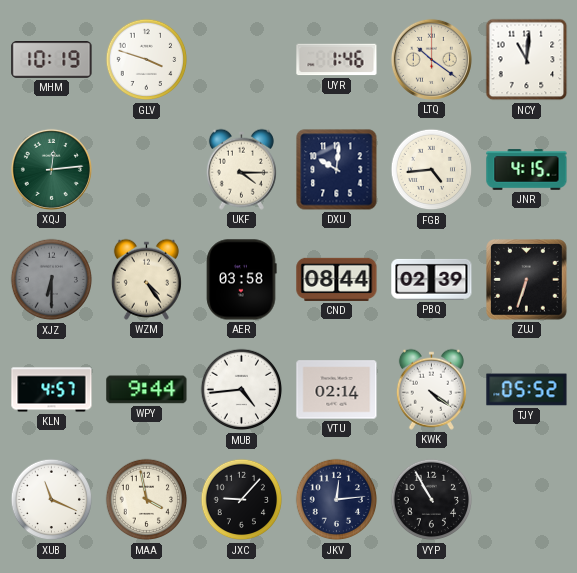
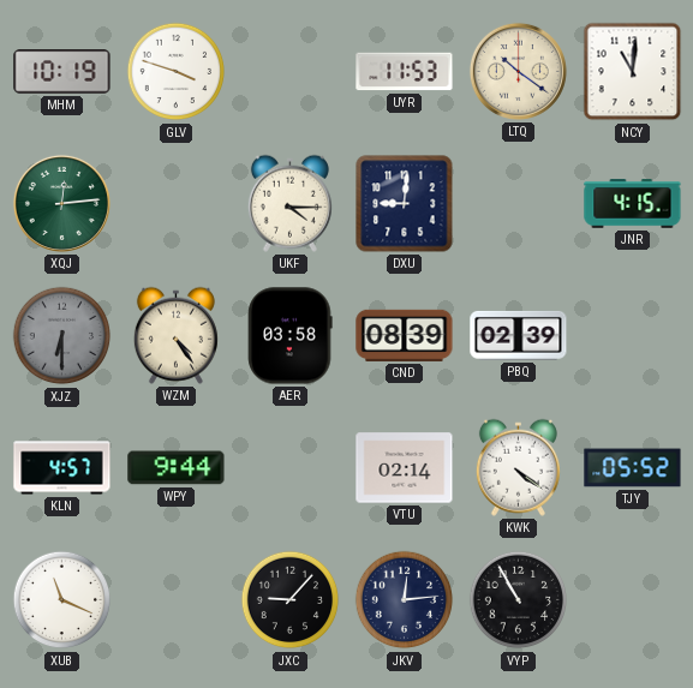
UYR: 1:46 -> 11:53
DXU: 10:01 -> 9:01
FGB: 4:44 -> none
CND: 08:44 -> 08:39
ZUJ: 6:33 -> none
MUB: 4:44 -> none
MAA: 3:58 -> none
